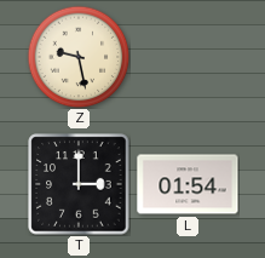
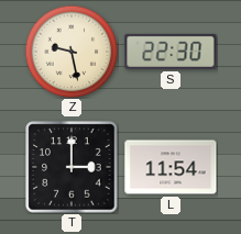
S: none -> 22:30
L: 01:54 -> 11:54
